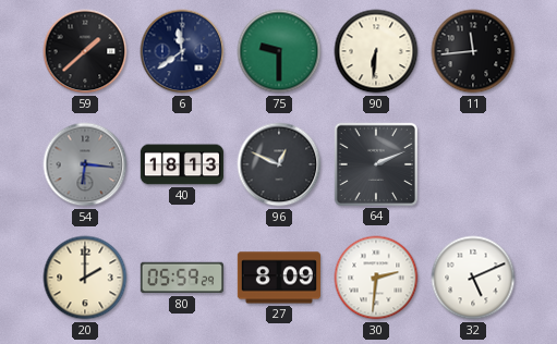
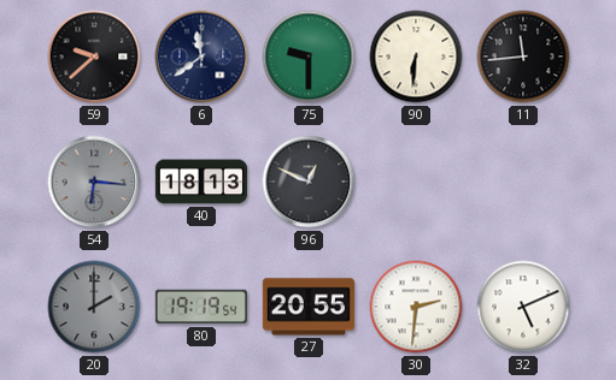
59: 1:38 -> 9:38
64: 2:11 -> none
20 dial: cream -> grey
80: 05:59 -> 19:19
27: 8:09 -> 20:55
